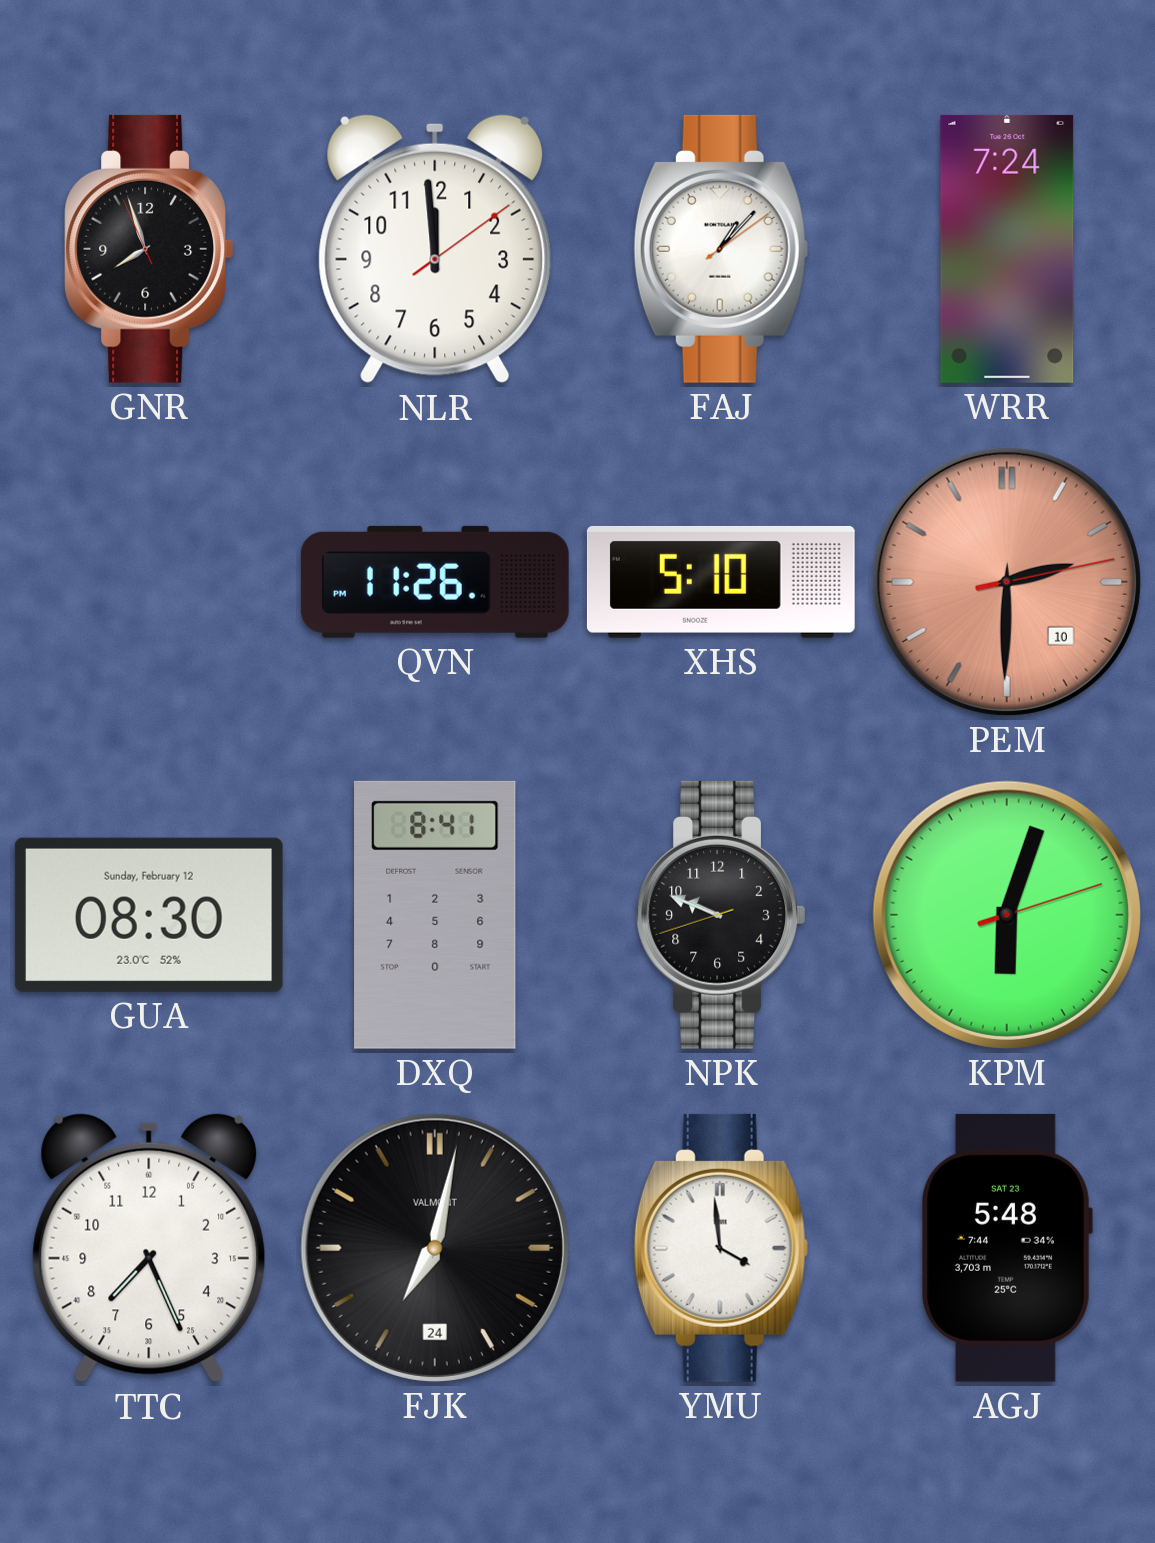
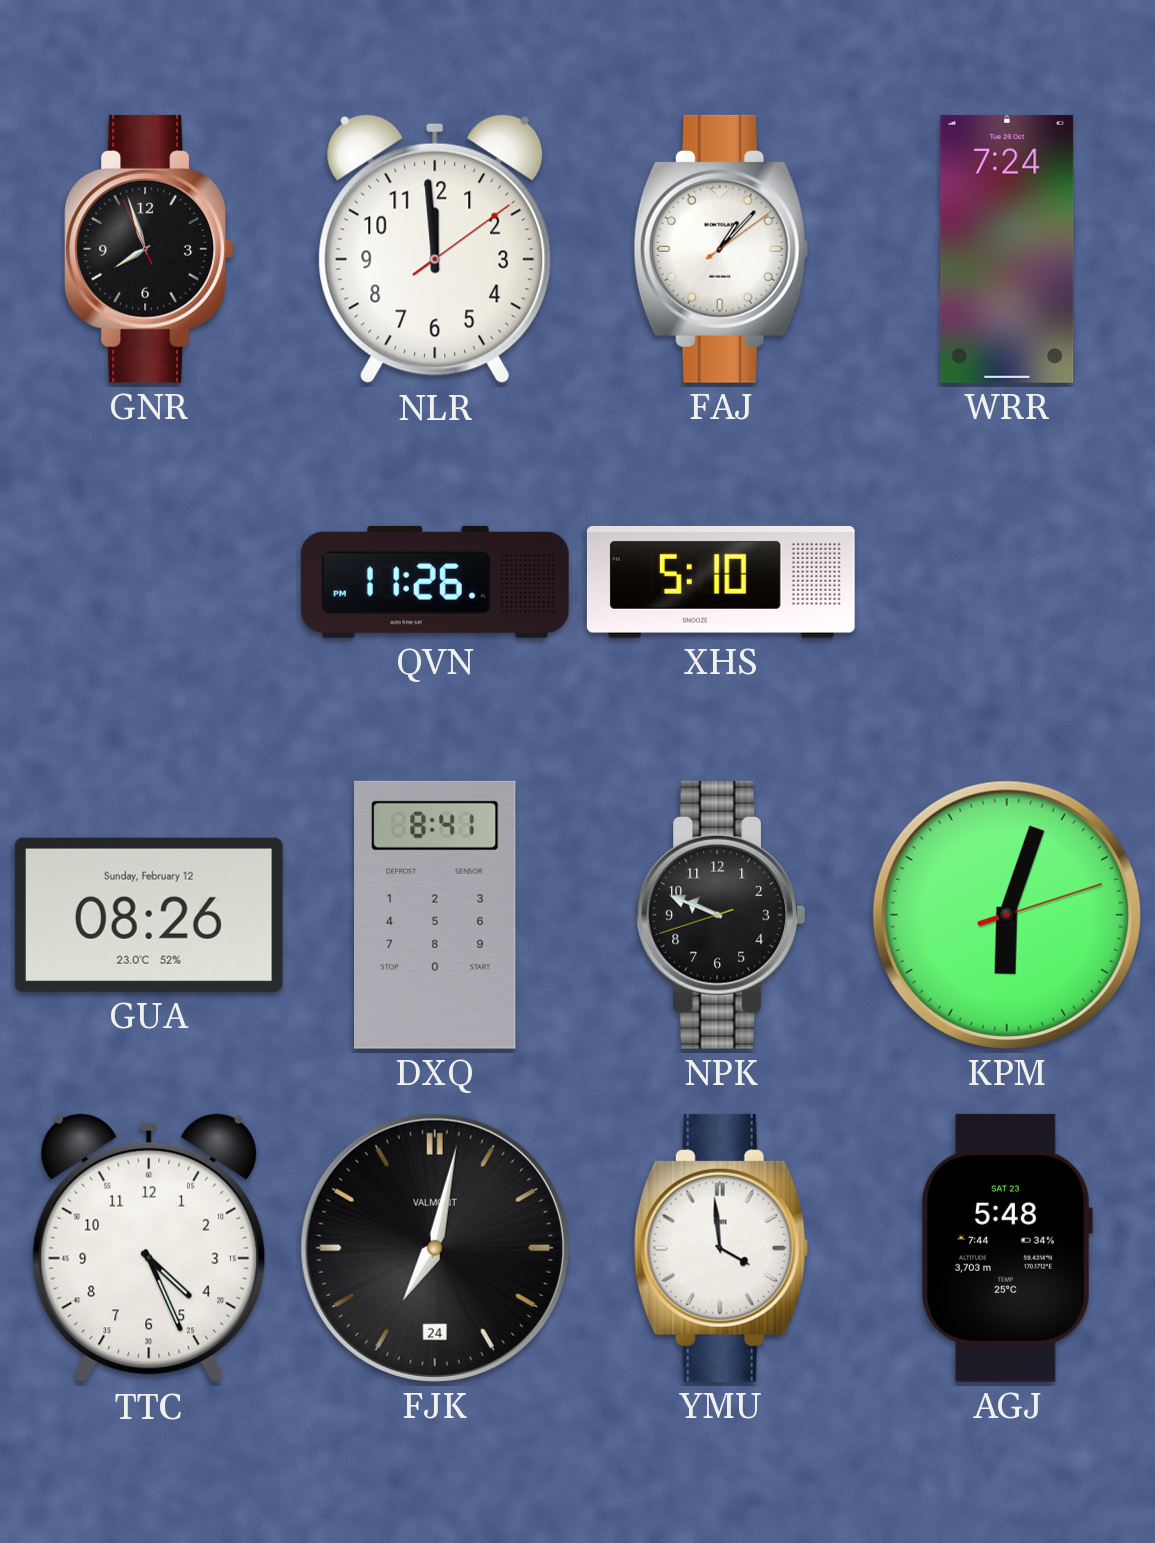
PEM: 2:30 -> none
GUA: 08:30 -> 08:26
TTC: 7:26 -> 4:26
